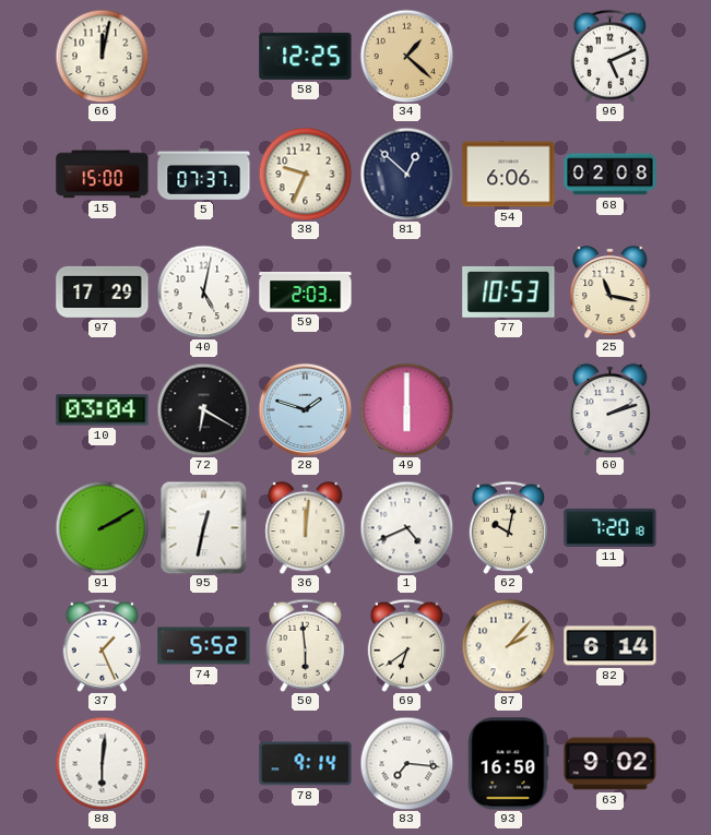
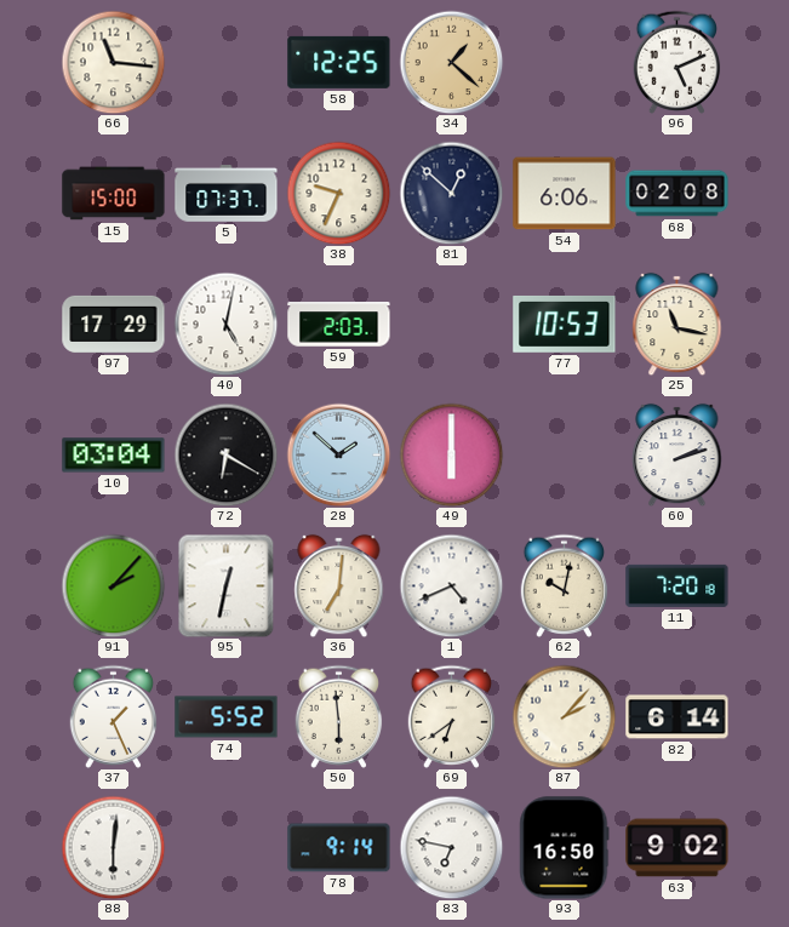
66: 12:02 -> 11:16
28: 1:48 -> 1:52
91: 2:10 -> 2:07
36: 12:01 -> 7:01
83: 7:16 -> 6:47
